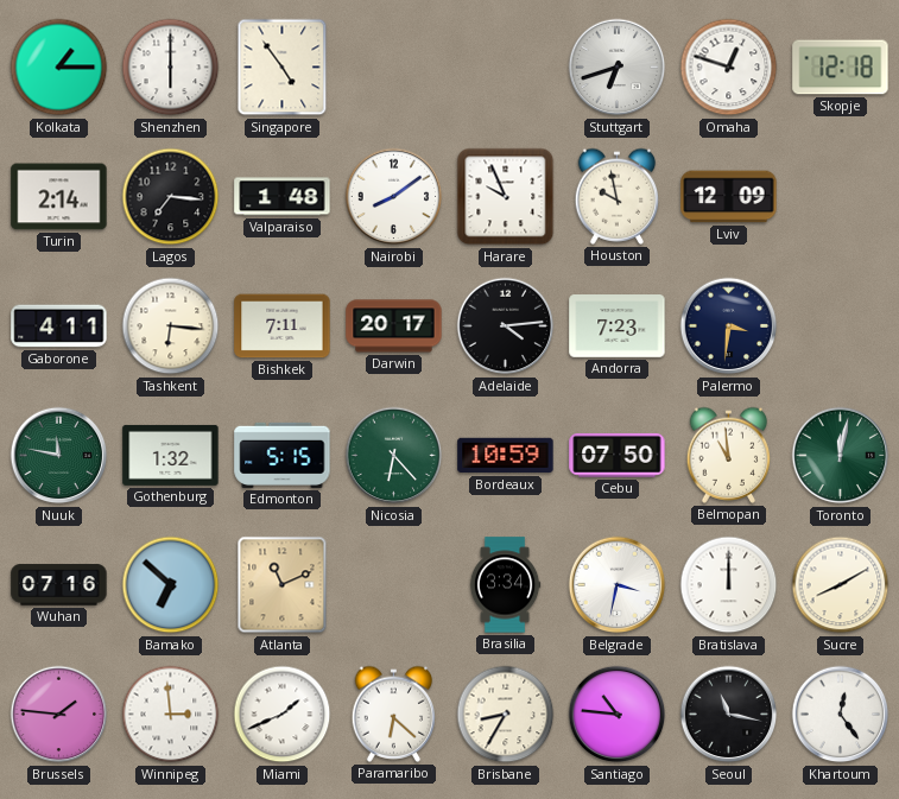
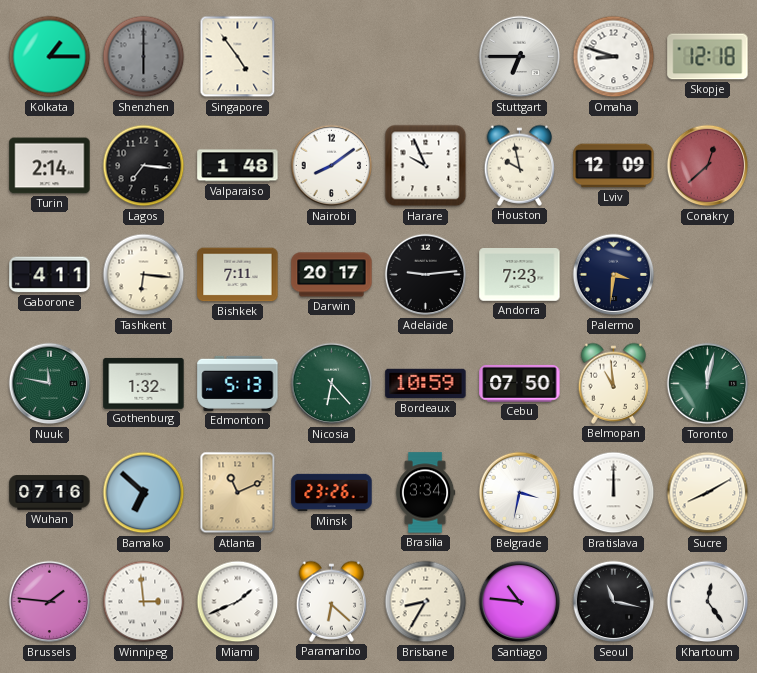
Shenzhen dial: white -> grey
Stuttgart: 6:42 -> 6:45
Omaha: 12:48 -> 8:48
Conakry: none -> 12:38
Adelaide: 4:14 -> 9:14
Edmonton: 5:15 -> 5:13
Minsk: none -> 23:26
